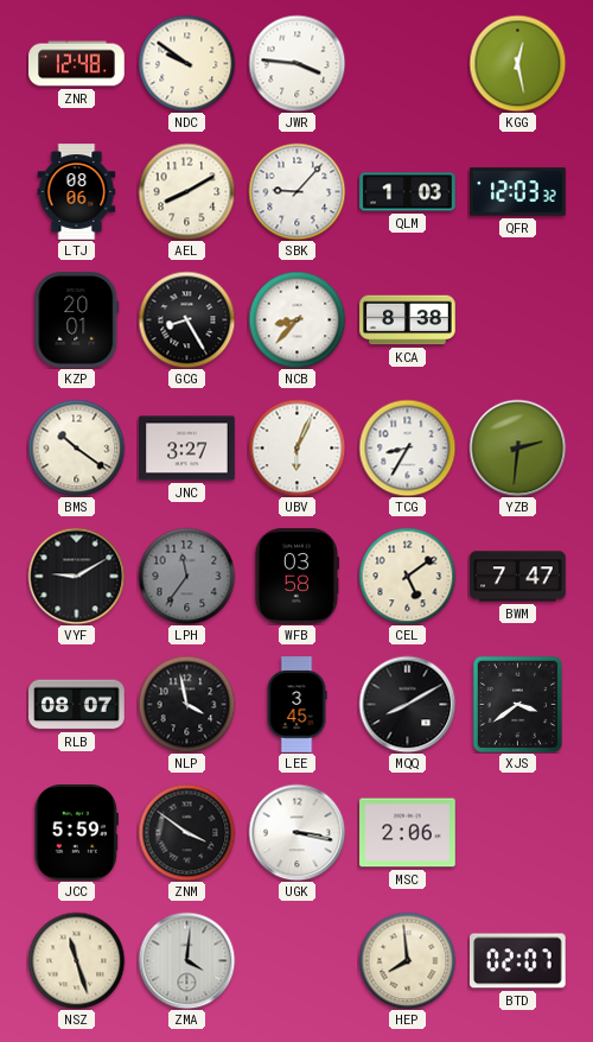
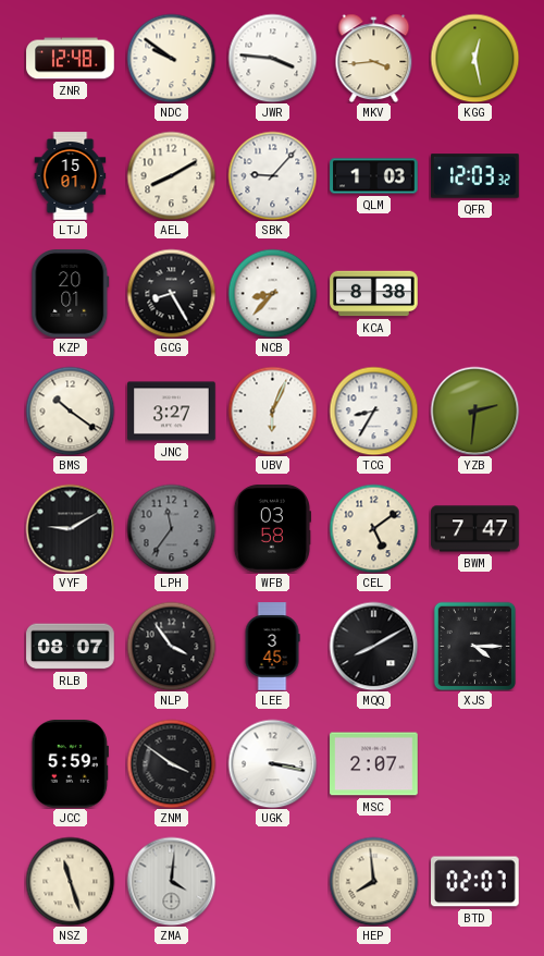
MKV: none -> 3:44
LTJ: 08:06 -> 15:01
NLP: 3:58 -> 3:54
XJS: 3:39 -> 4:15
MSC: 2:06 -> 2:07
